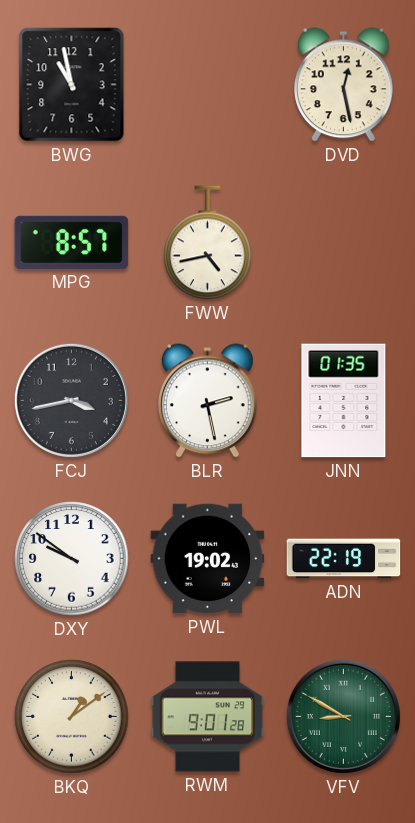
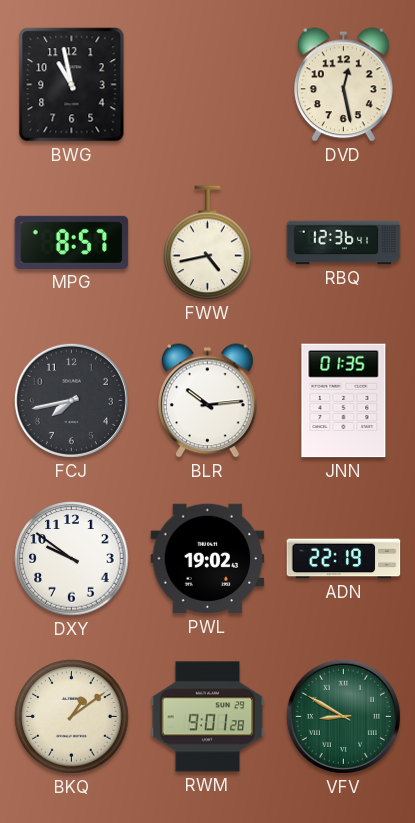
RBQ: none -> 12:36
FCJ: 3:43 -> 7:43
BLR: 2:28 -> 10:14
